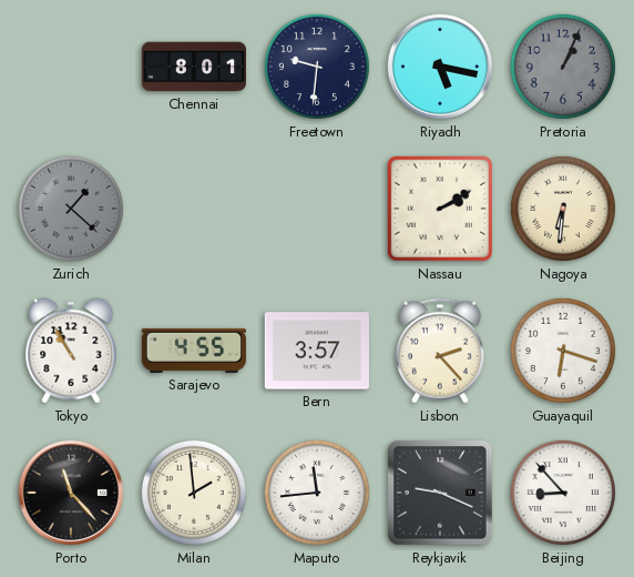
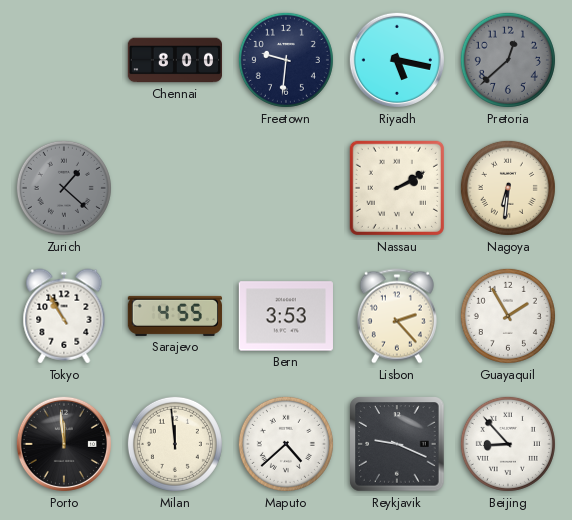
Chennai: 8:01 -> 8:00
Pretoria: 1:04 -> 12:38
Bern: 3:57 -> 3:53
Guayaquil: 6:18 -> 1:55
Porto: 11:23 -> 11:59
Milan: 1:59 -> 11:59
Maputo: 11:44 -> 4:38
